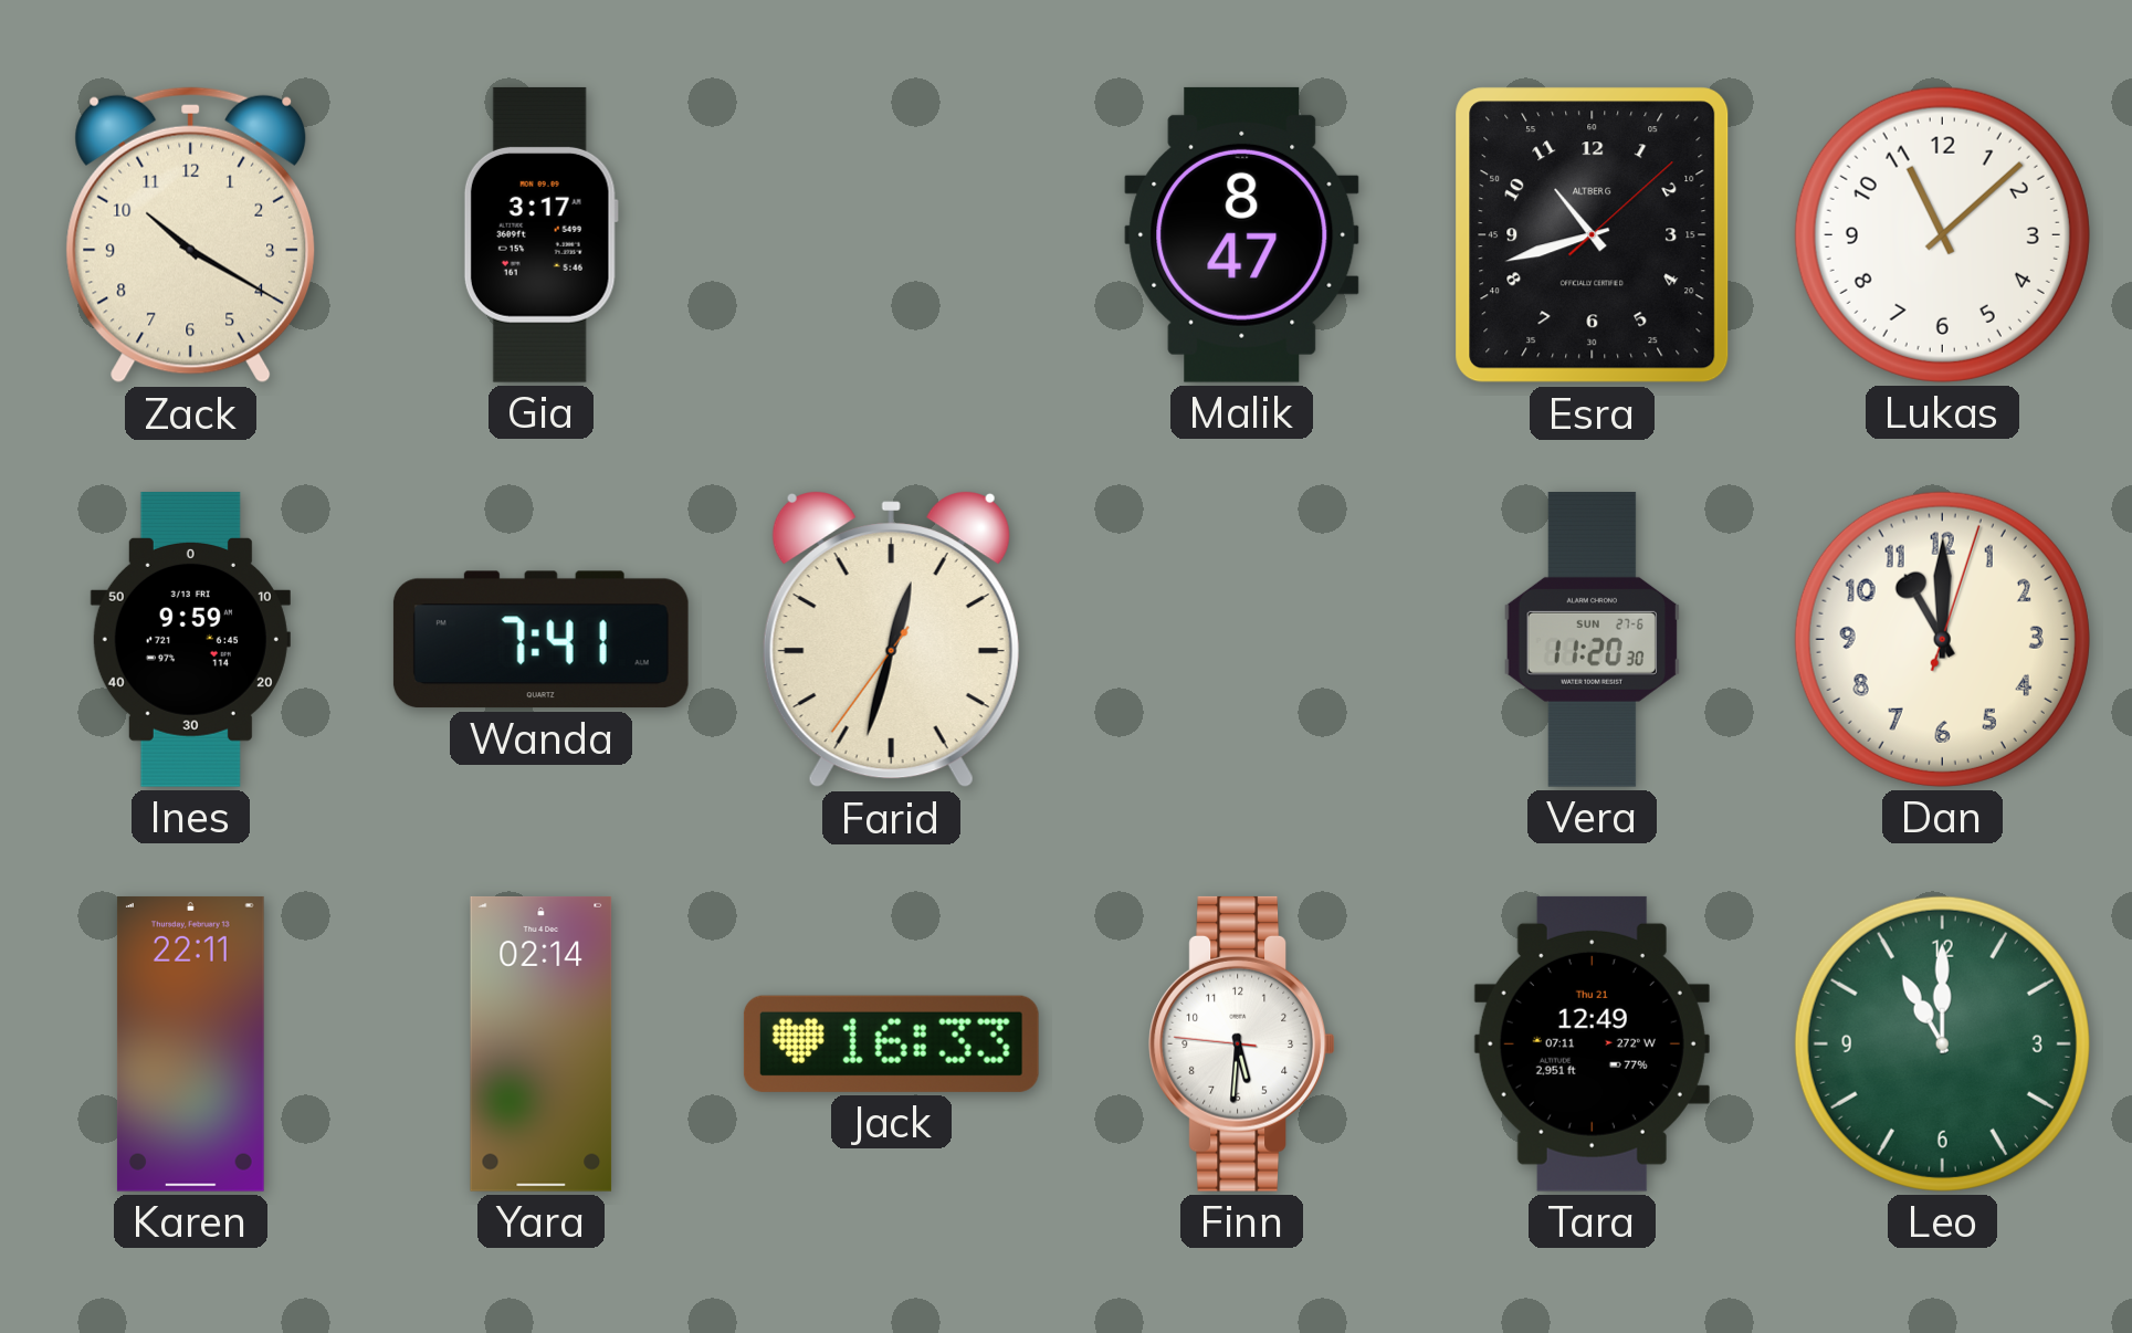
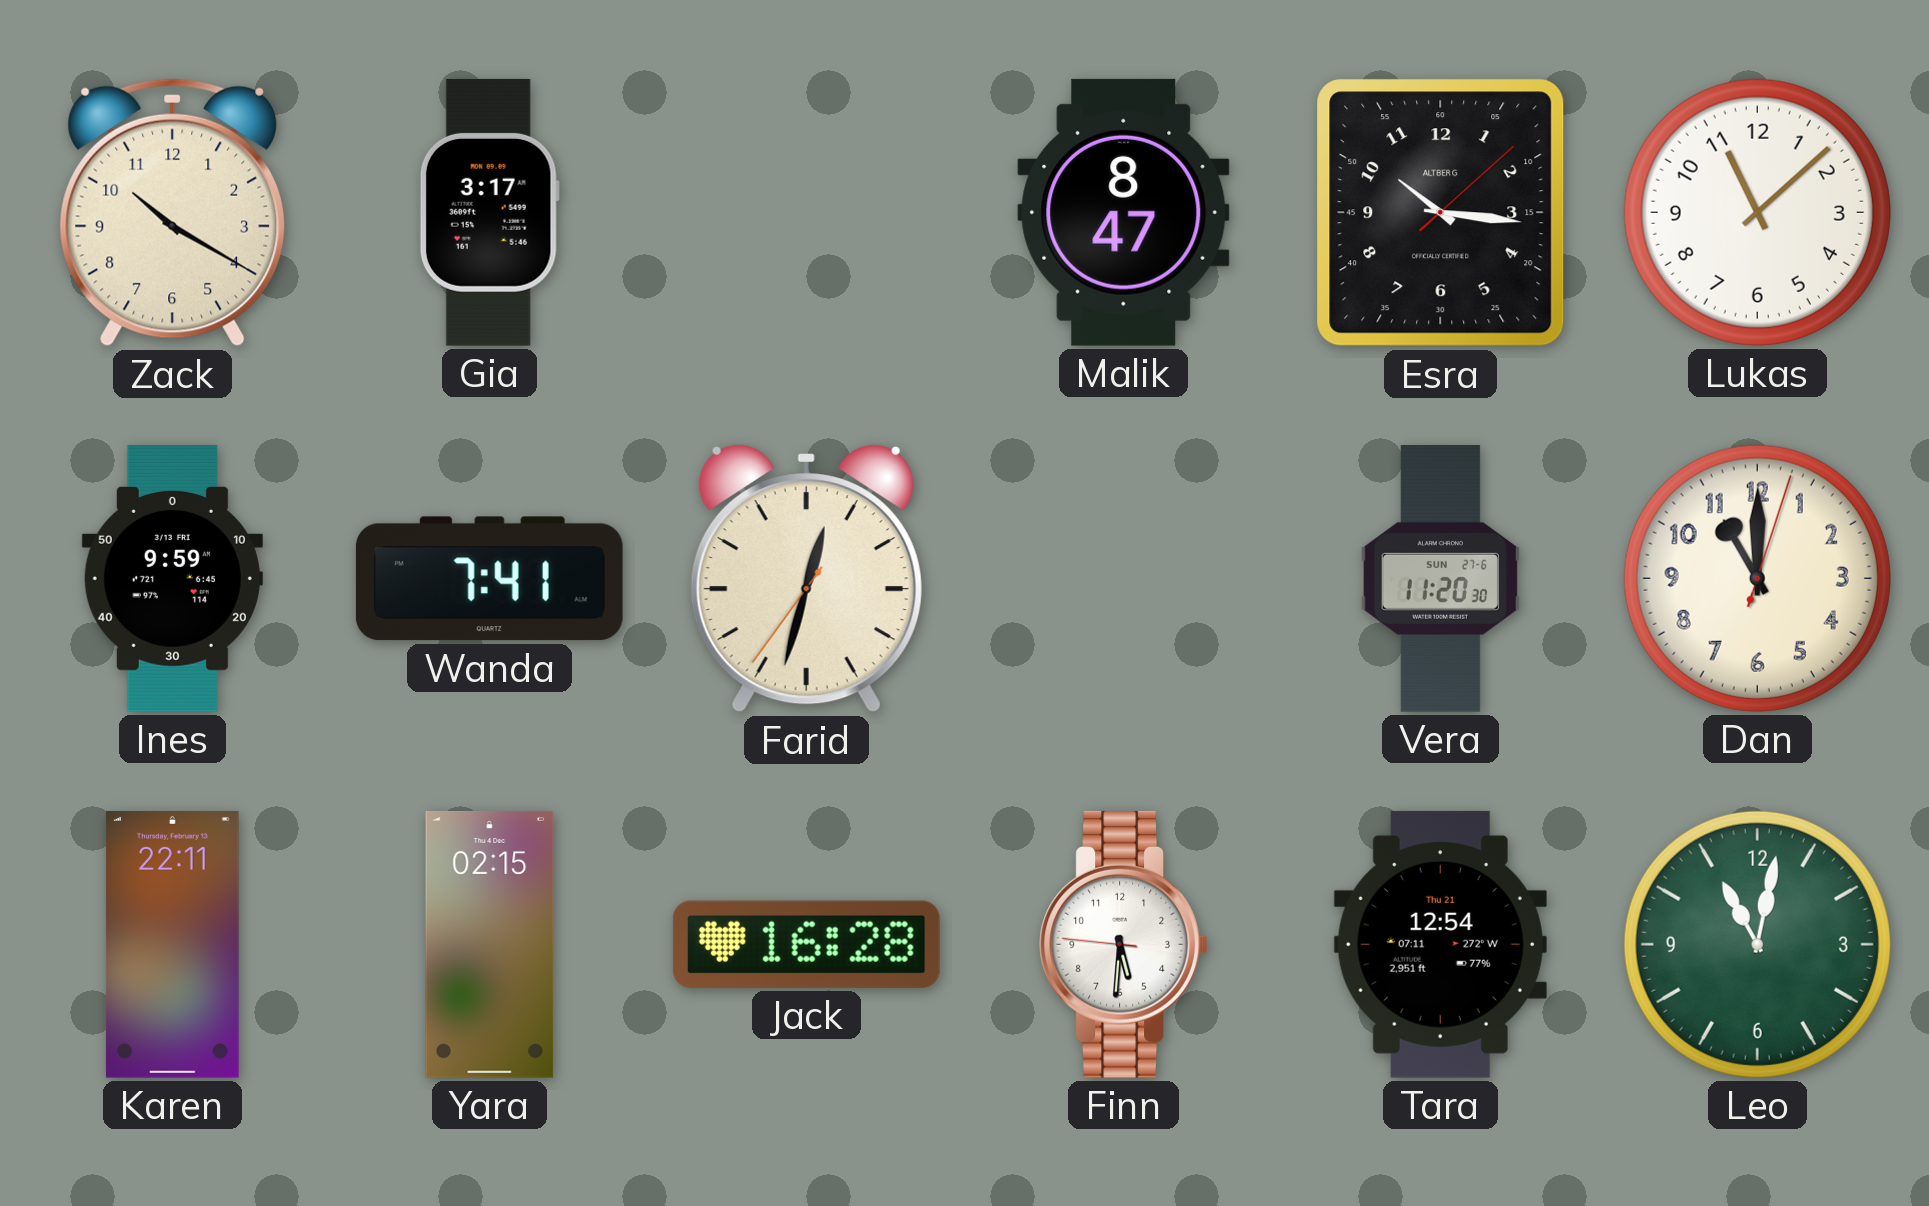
Esra: 10:42 -> 10:16
Yara: 02:14 -> 02:15
Jack: 16:33 -> 16:28
Tara: 12:49 -> 12:54
Leo: 11:00 -> 11:02
